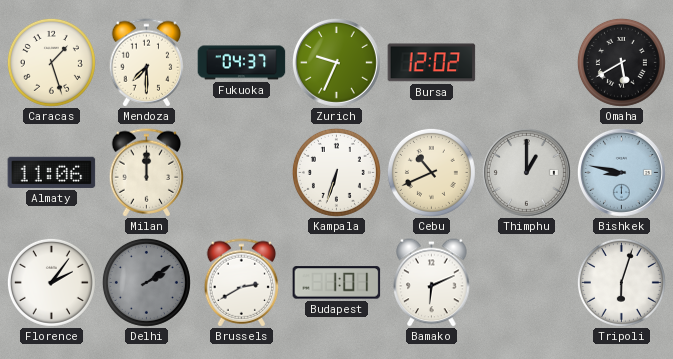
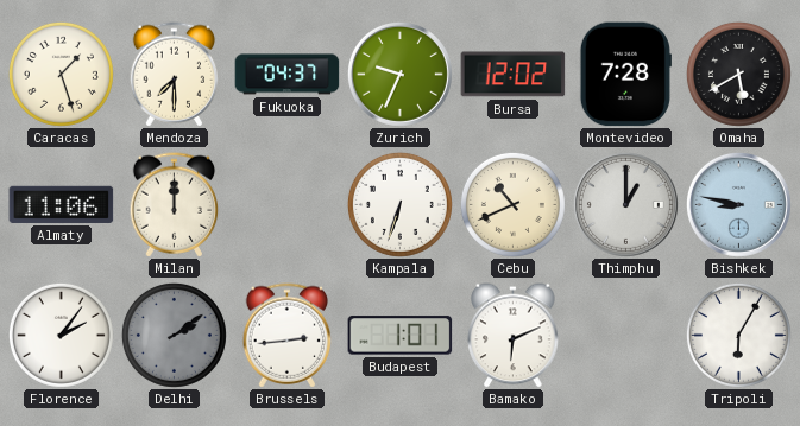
Montevideo: none -> 7:28
Brussels: 2:40 -> 2:44
Tripoli: 6:03 -> 6:05
